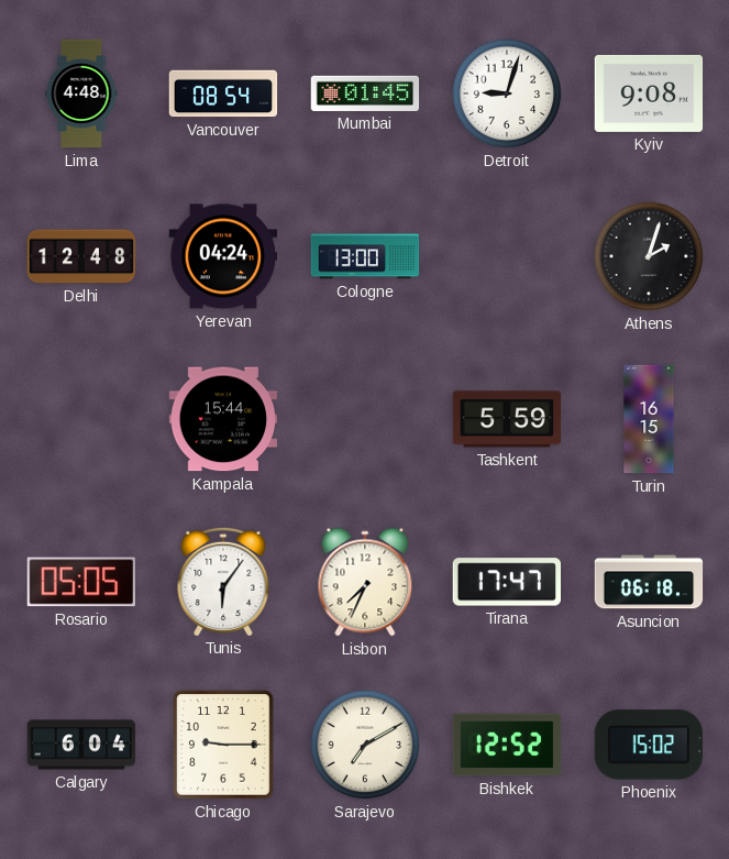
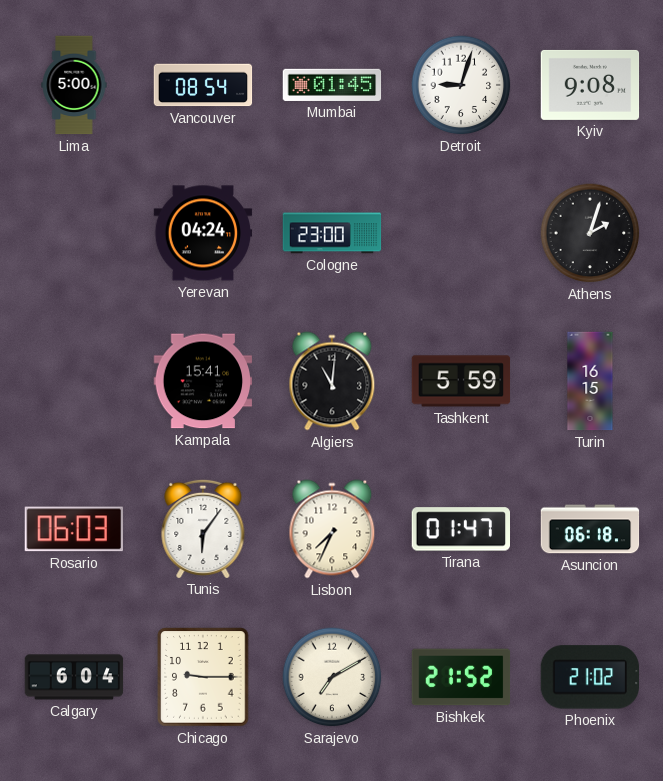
Lima: 4:48 -> 5:00
Delhi: 12:48 -> none
Cologne: 13:00 -> 23:00
Kampala: 15:44 -> 15:41
Algiers: none -> 11:01
Rosario: 05:05 -> 06:03
Tirana: 17:47 -> 01:47
Bishkek: 12:52 -> 21:52
Phoenix: 15:02 -> 21:02
